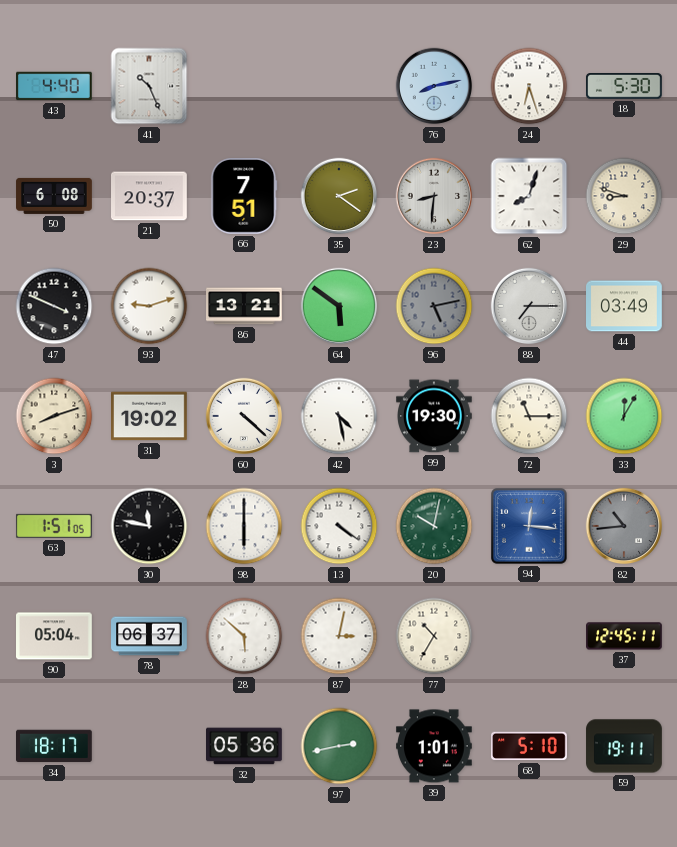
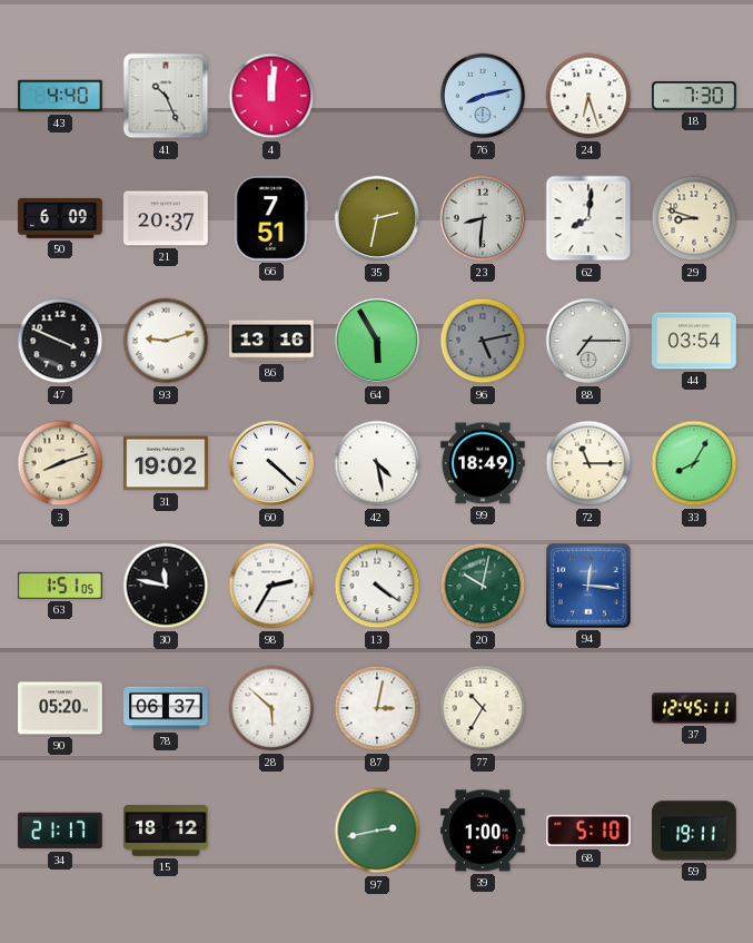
4: none -> 12:01
18: 5:30 -> 7:30
50: 6:08 -> 6:09
35: 2:21 -> 2:32
62: 8:03 -> 8:01
86: 13:21 -> 13:16
64: 5:51 -> 5:55
44: 03:49 -> 03:54
99: 19:30 -> 18:49
33: 12:05 -> 8:05
98: 6:00 -> 2:35
82: 10:44 -> none
90: 05:04 -> 05:20
34: 18:17 -> 21:17
15: none -> 18:12
32: 05:36 -> none
39: 1:01 -> 1:00
